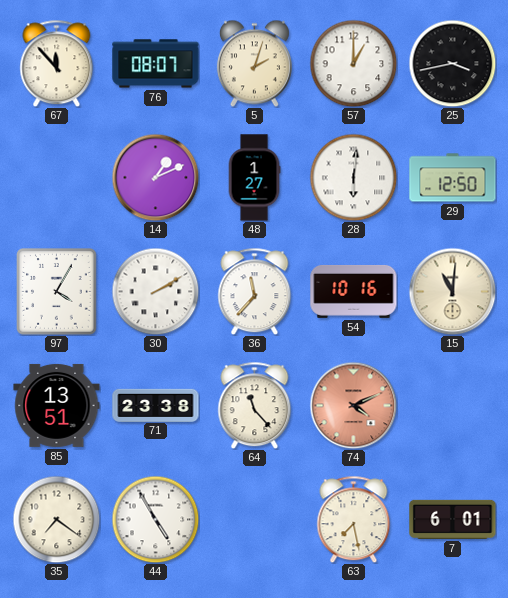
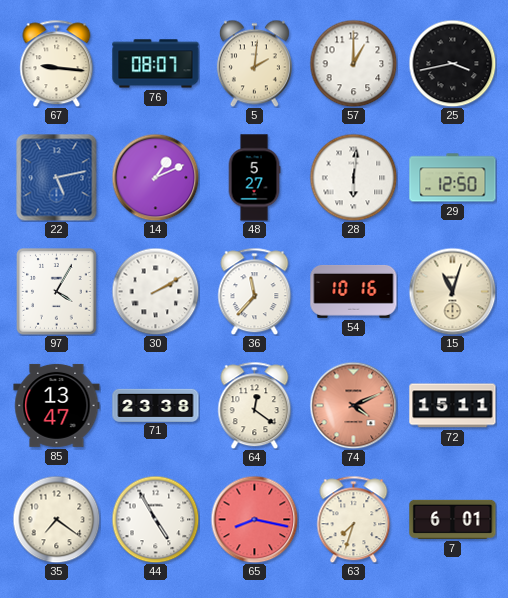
67: 11:53 -> 9:16
5: 2:03 -> 2:01
22: none -> 5:13
48: 1:27 -> 5:27
15: 11:01 -> 11:03
85: 13:51 -> 13:47
64: 11:23 -> 12:21
72: none -> 15:11
65: none -> 8:17
63: 7:28 -> 7:33
